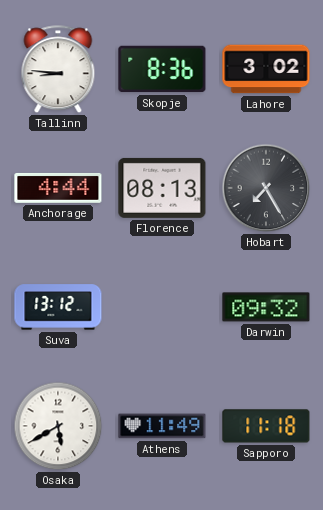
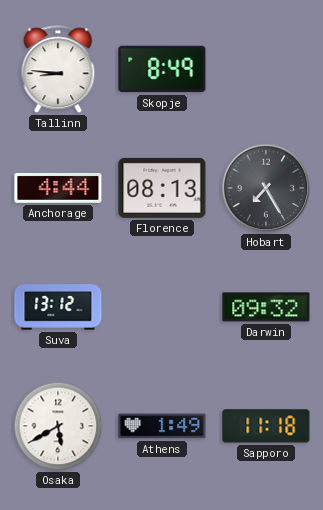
Skopje: 8:36 -> 8:49
Lahore: 3:02 -> none
Athens: 11:49 -> 1:49
